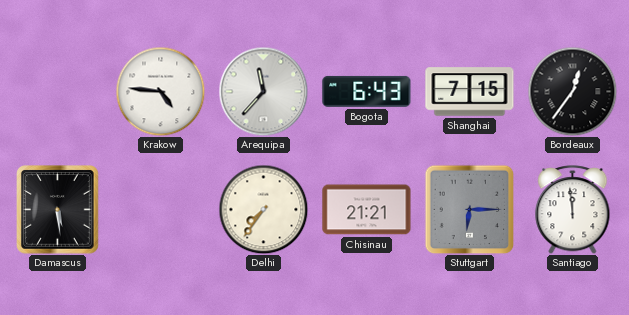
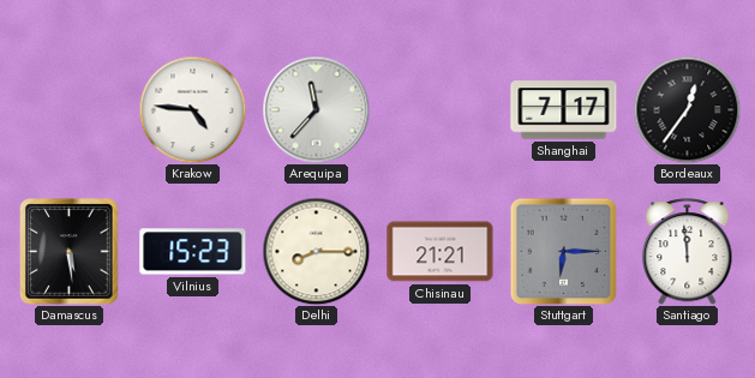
Bogota: 6:43 -> none
Shanghai: 7:15 -> 7:17
Vilnius: none -> 15:23
Delhi: 7:36 -> 8:15
